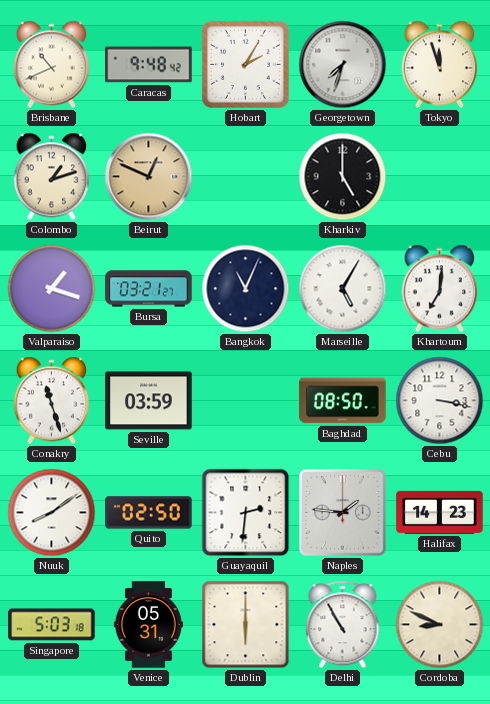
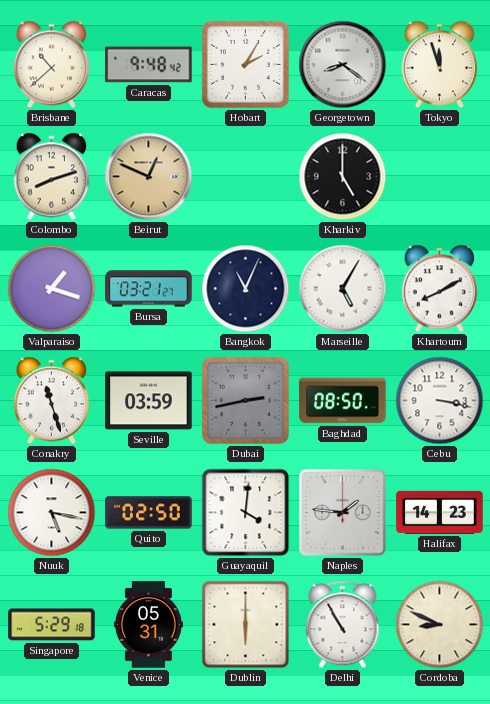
Brisbane: 10:41 -> 10:38
Georgetown: 7:33 -> 8:21
Colombo: 1:12 -> 8:12
Khartoum: 7:01 -> 8:10
Dubai: none -> 2:43
Nuuk: 8:09 -> 5:17
Guayaquil: 2:31 -> 4:01
Singapore: 5:03 -> 5:29
